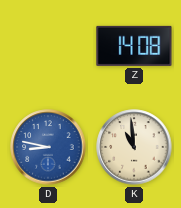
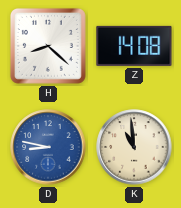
H: none -> 8:22
